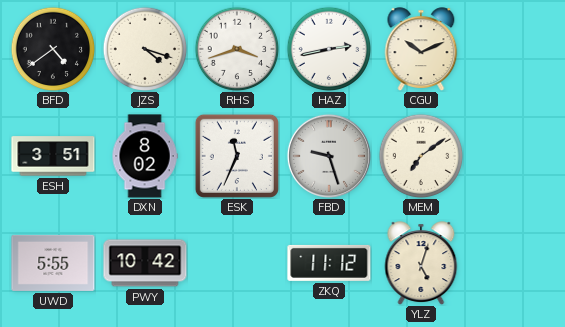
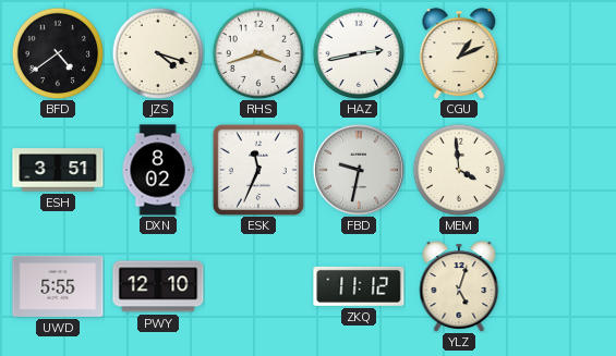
CGU: 10:11 -> 1:11
FBD: 9:27 -> 9:32
MEM: 7:09 -> 3:59
PWY: 10:42 -> 12:10
